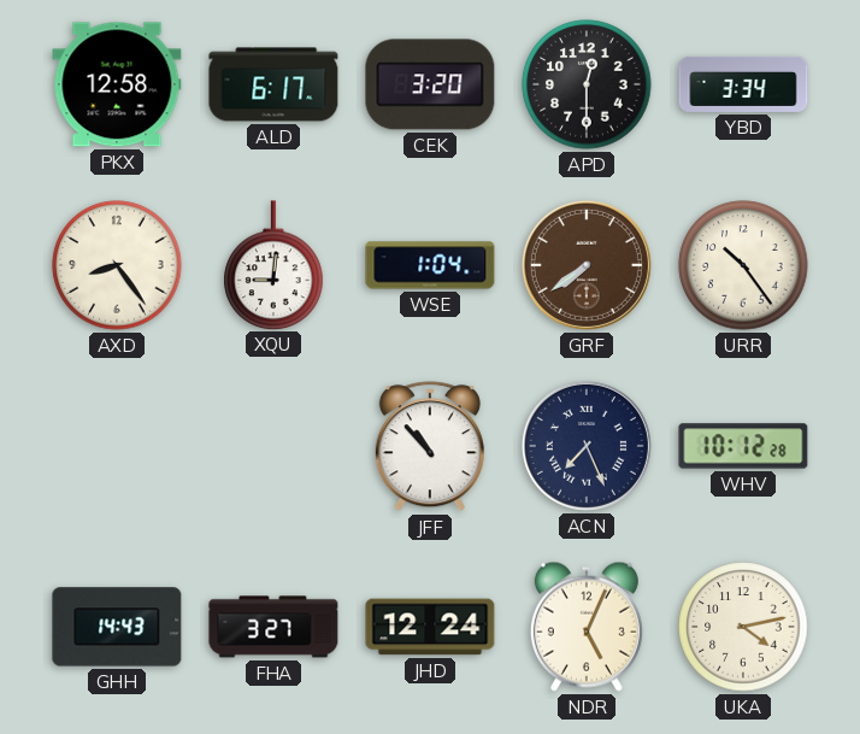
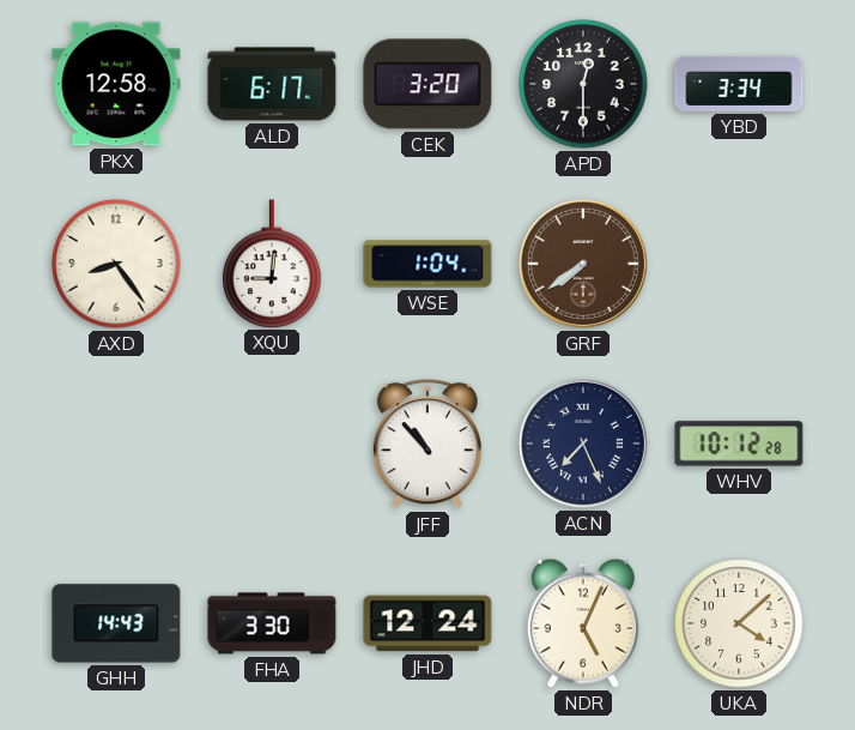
URR: 10:24 -> none
FHA: 3:27 -> 3:30
UKA: 4:13 -> 4:08
